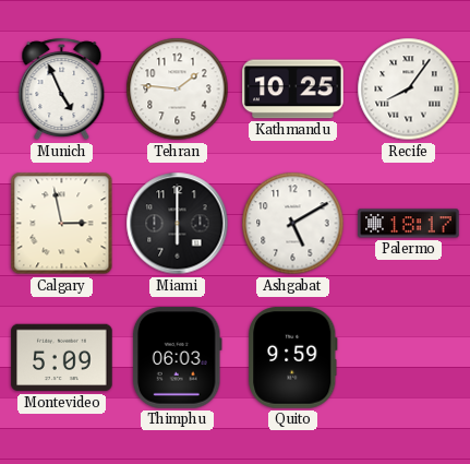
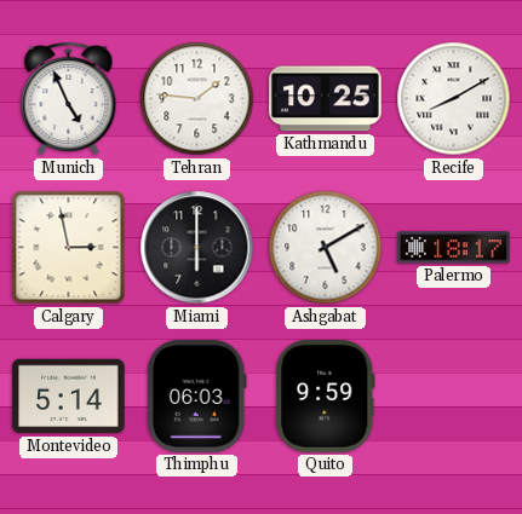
Recife: 8:06 -> 8:10
Montevideo: 5:09 -> 5:14
